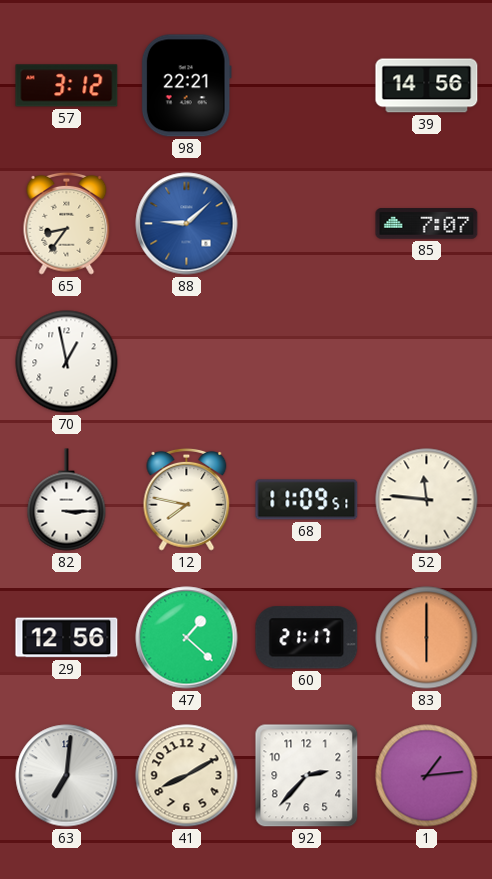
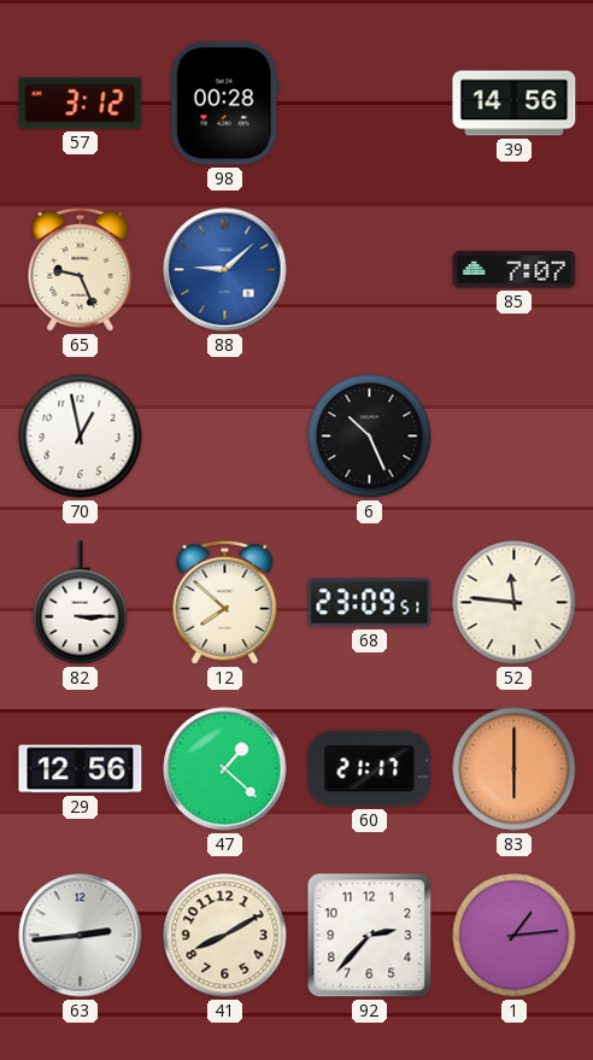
98: 22:21 -> 00:28
65: 8:36 -> 9:26
6: none -> 10:26
12: 7:47 -> 7:52
68: 11:09 -> 23:09
63: 7:01 -> 2:44
